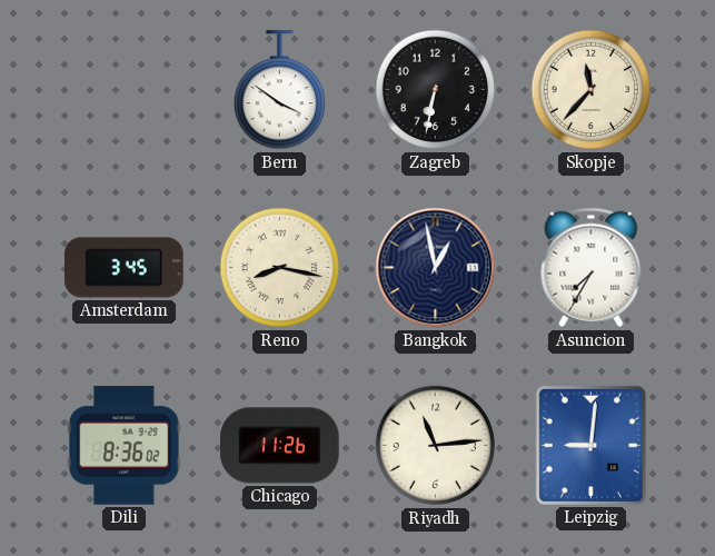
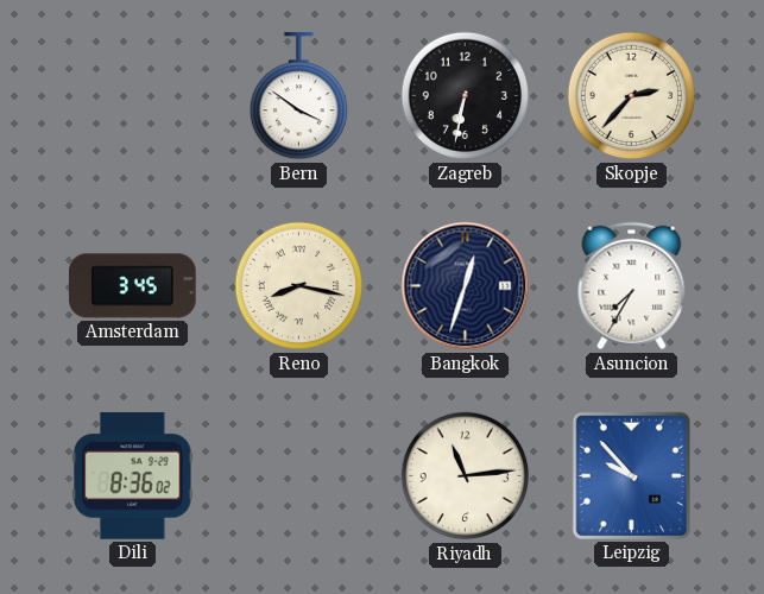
Skopje: 11:37 -> 2:37
Bangkok: 12:58 -> 12:33
Chicago: 11:26 -> none
Leipzig: 9:01 -> 9:53
